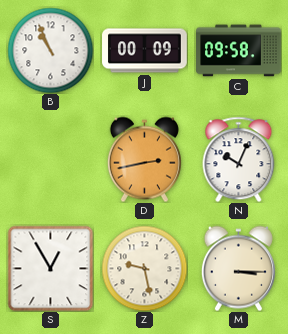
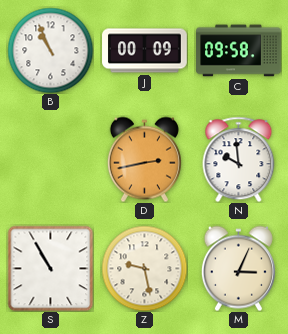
N: 10:04 -> 9:59
S: 12:55 -> 10:55
M: 3:15 -> 3:04
